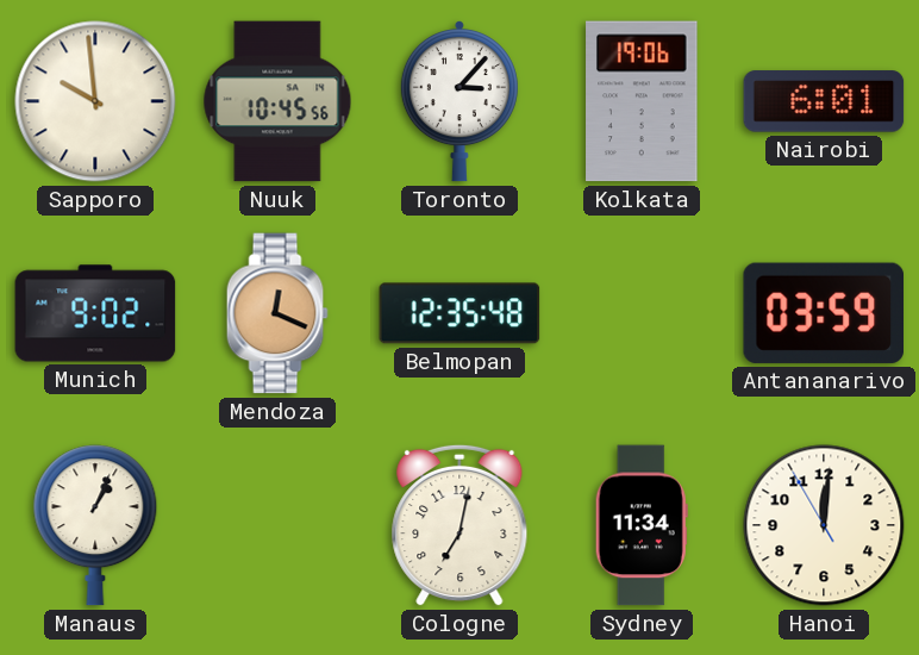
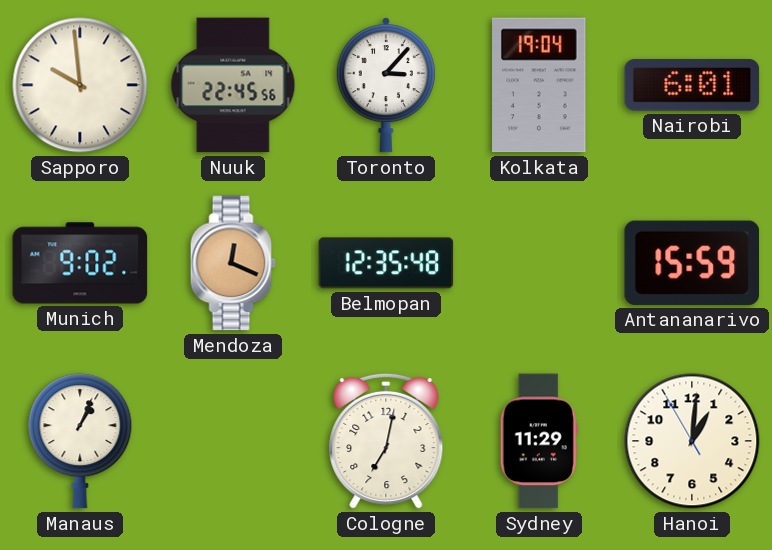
Nuuk: 10:45 -> 22:45
Kolkata: 19:06 -> 19:04
Antananarivo: 03:59 -> 15:59
Sydney: 11:34 -> 11:29
Hanoi: 12:00 -> 1:00
